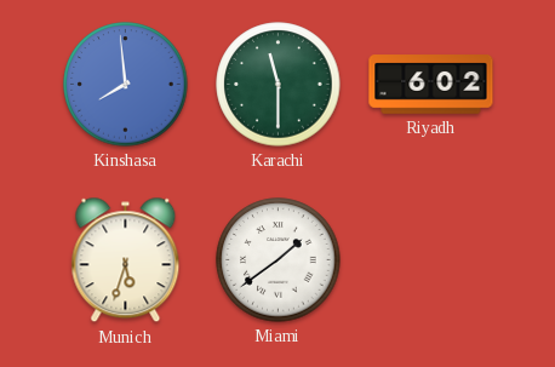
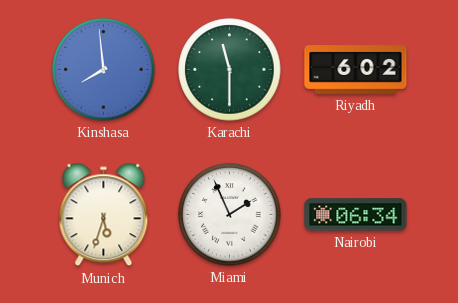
Miami: 1:39 -> 1:56
Nairobi: none -> 06:34
